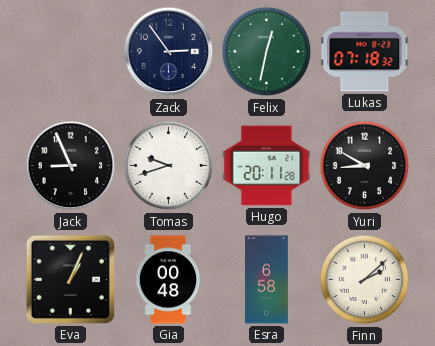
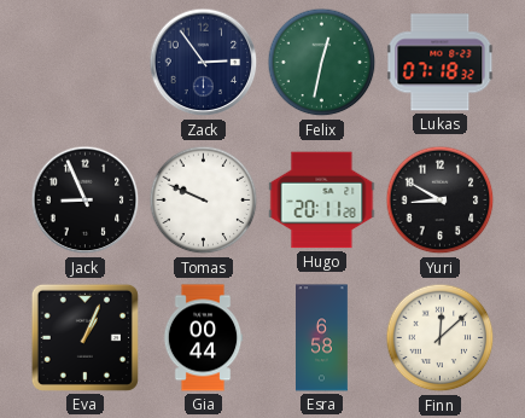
Tomas: 9:42 -> 9:49
Gia: 00:48 -> 00:44
Finn: 2:08 -> 12:08
